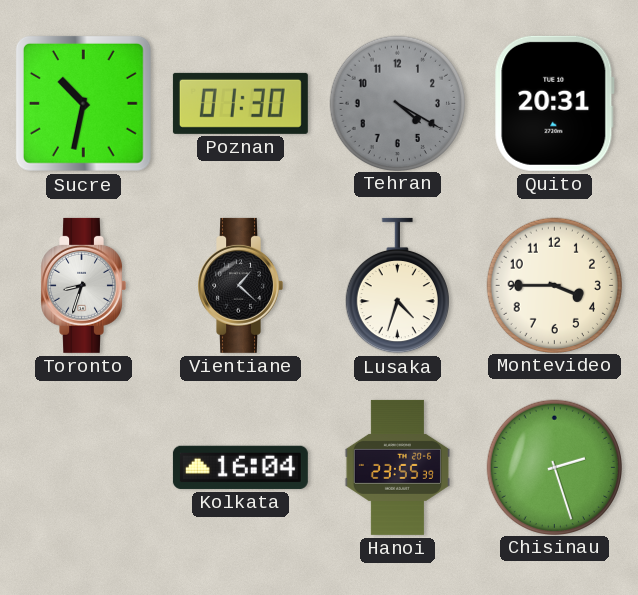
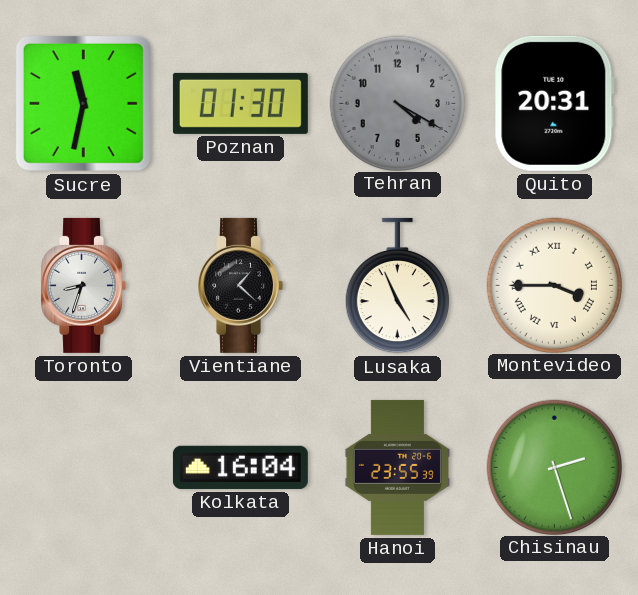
Sucre: 10:32 -> 11:32
Lusaka: 4:33 -> 4:56
Montevideo numerals: Arabic -> Roman
